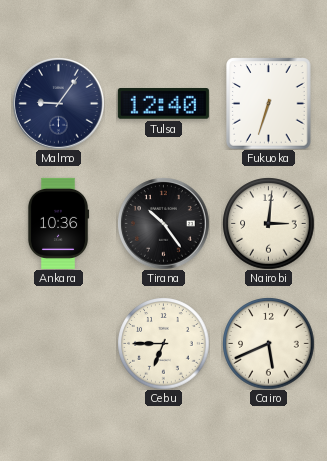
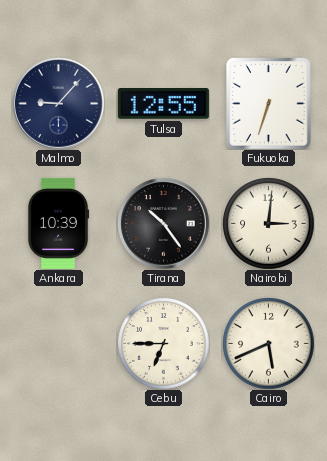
Malmo: 9:06 -> 9:07
Tulsa: 12:40 -> 12:55
Ankara: 10:36 -> 10:39
